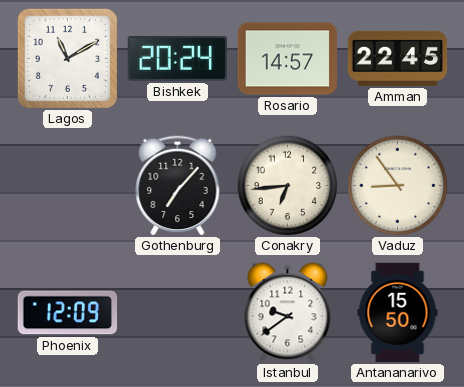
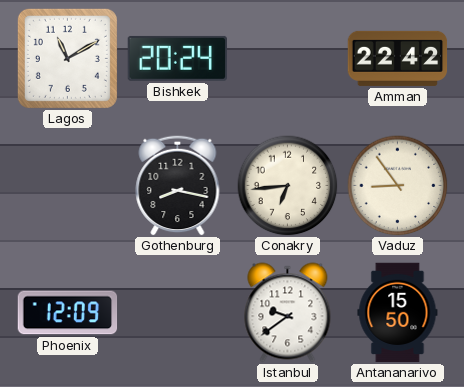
Rosario: 14:57 -> none
Amman: 22:45 -> 22:42
Gothenburg: 7:07 -> 8:17
